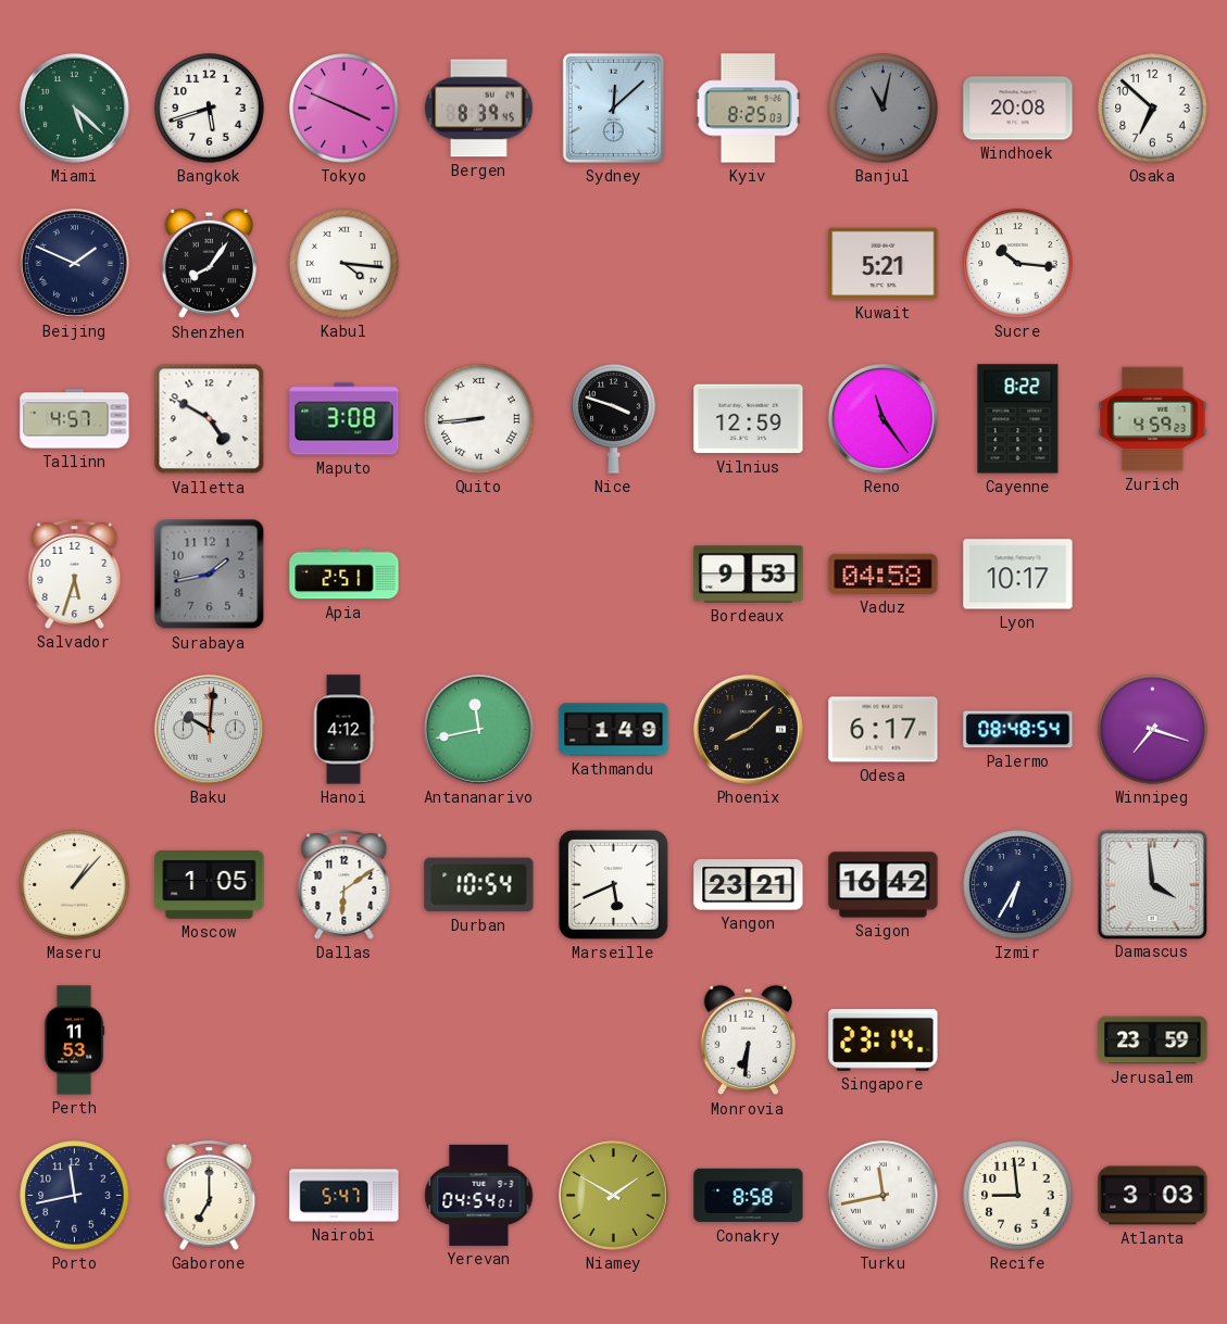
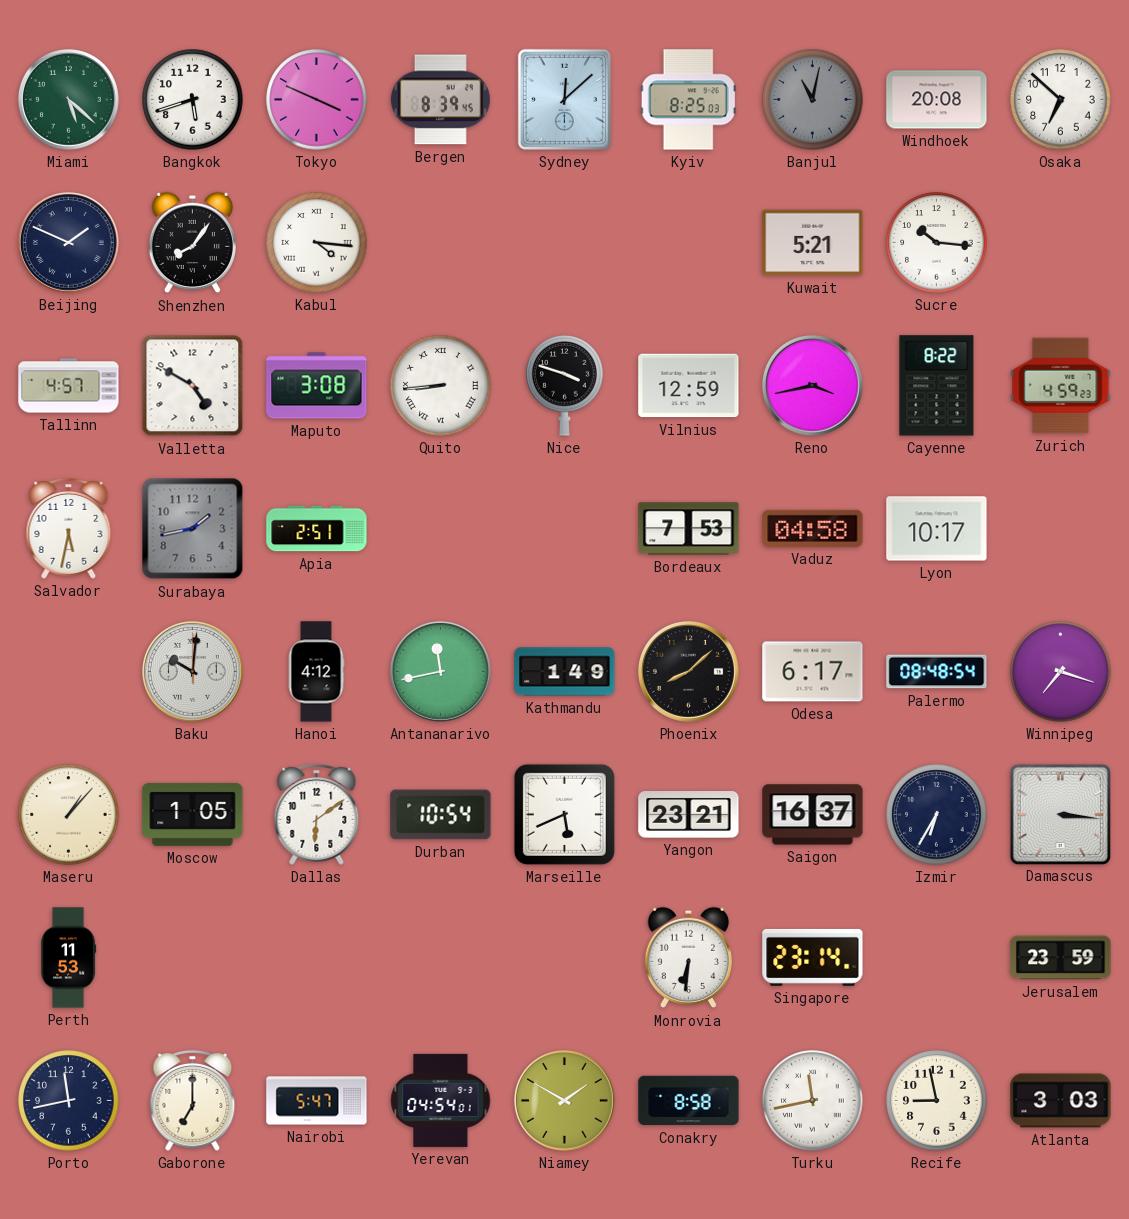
Reno: 11:24 -> 3:43
Salvador: 5:33 -> 5:32
Bordeaux: 9:53 -> 7:53
Saigon: 16:42 -> 16:37
Damascus: 3:59 -> 3:16
Recife: 8:59 -> 8:58
